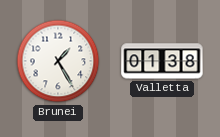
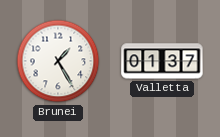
Valletta: 01:38 -> 01:37
